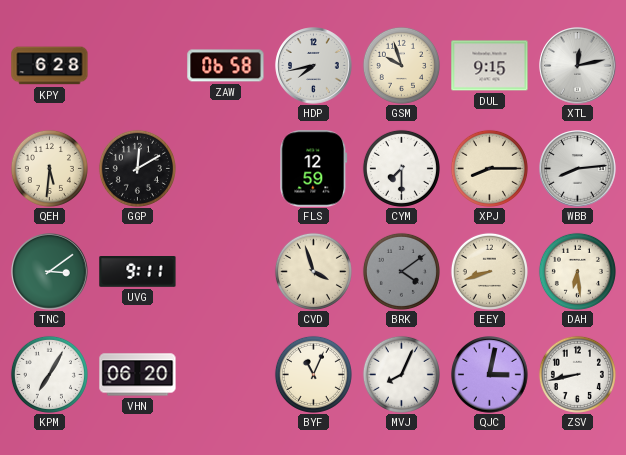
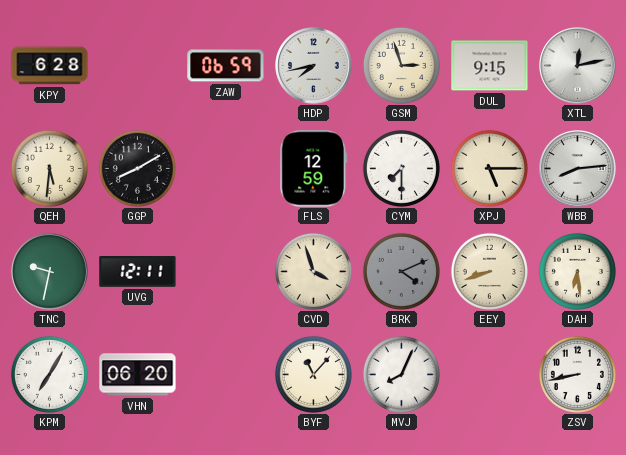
ZAW: 06:58 -> 06:59
GSM: 9:57 -> 2:57
GGP: 12:10 -> 8:10
XPJ: 8:15 -> 5:15
TNC: 3:09 -> 9:32
UVG: 9:11 -> 12:11
BRK: 4:09 -> 4:11
BYF: 11:04 -> 11:07
QJC: 3:02 -> none
